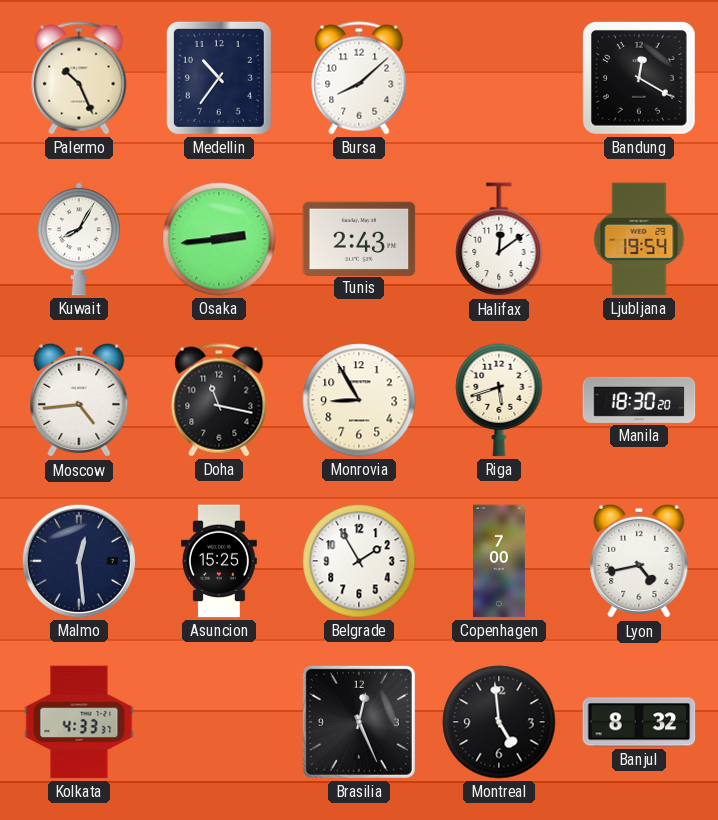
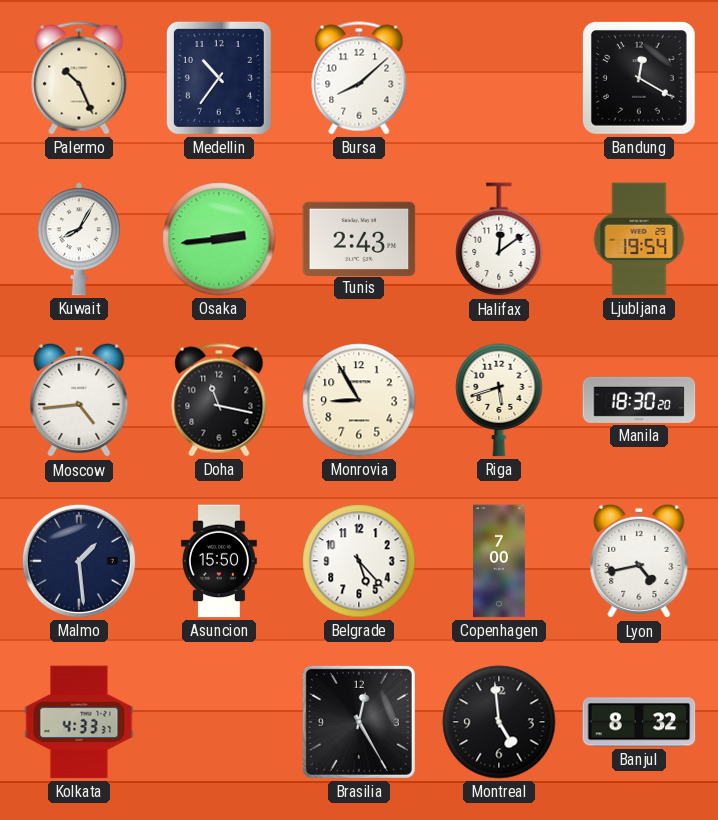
Malmo: 12:29 -> 1:29
Asuncion: 15:25 -> 15:50
Belgrade: 1:55 -> 5:23
Brasilia: 12:26 -> 12:25
